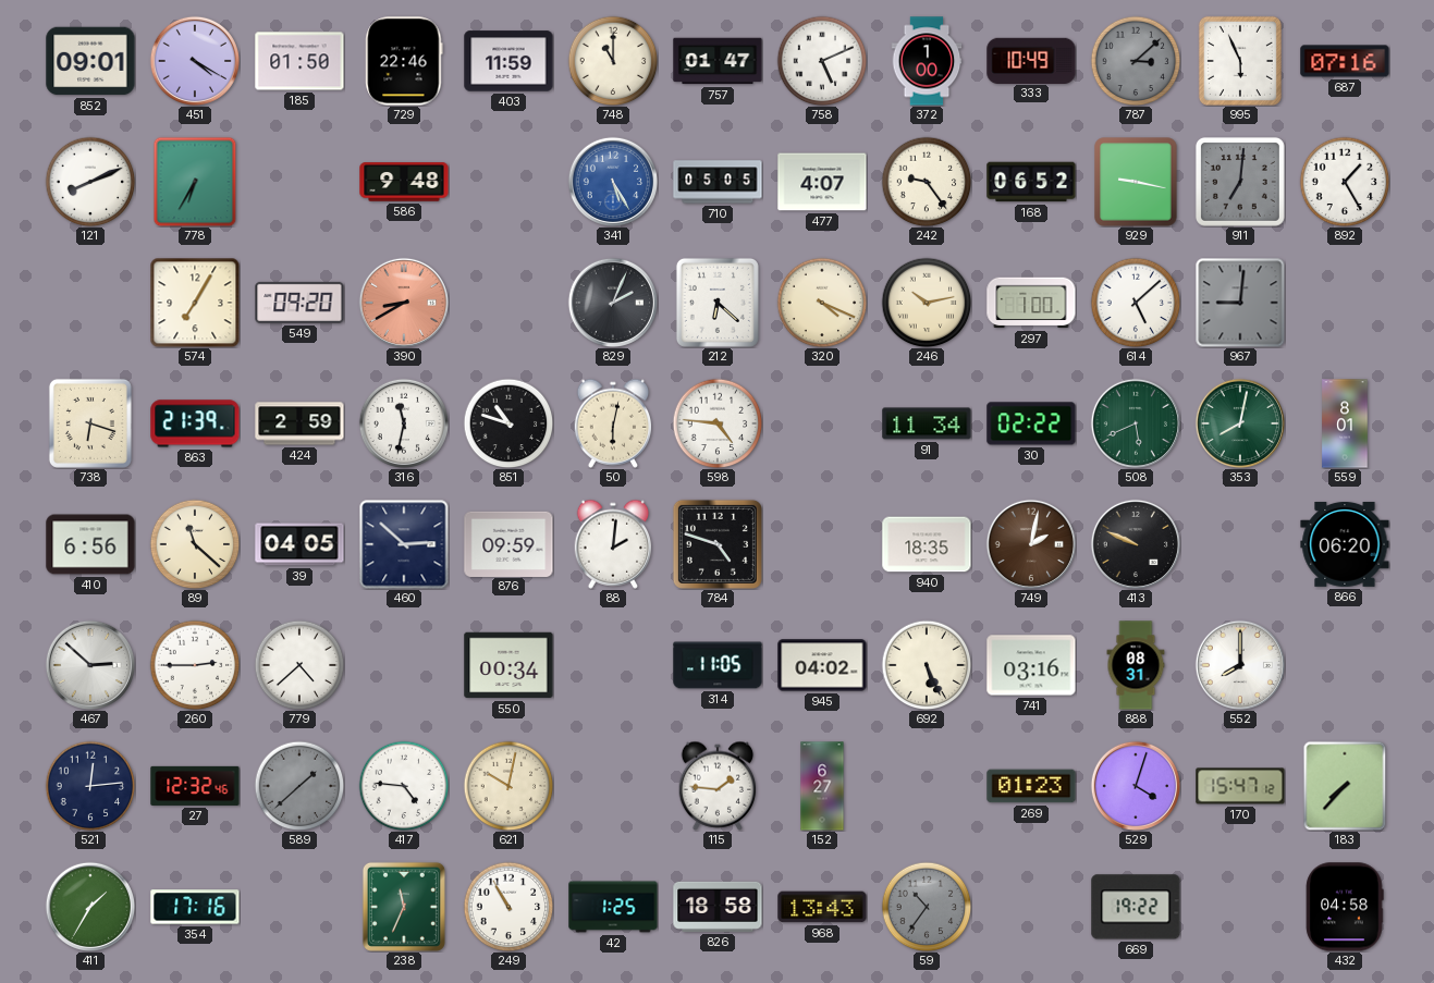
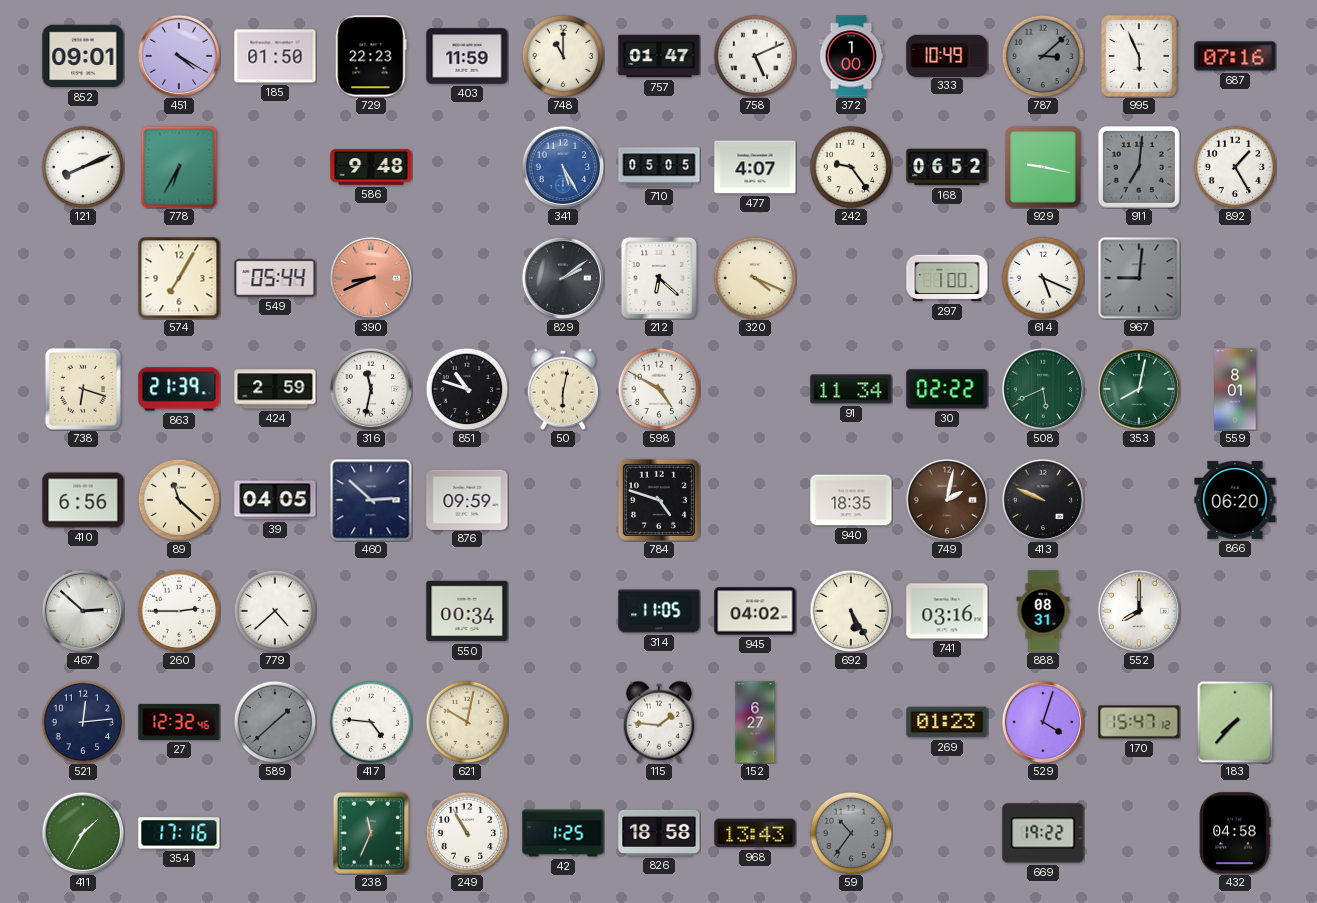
729: 22:46 -> 22:23
549: 09:20 -> 05:44
390: 8:40 -> 8:41
829: 2:04 -> 2:09
246: 10:13 -> none
614: 5:08 -> 5:19
598: 4:46 -> 4:50
88: 2:01 -> none
692: 5:26 -> 5:25
